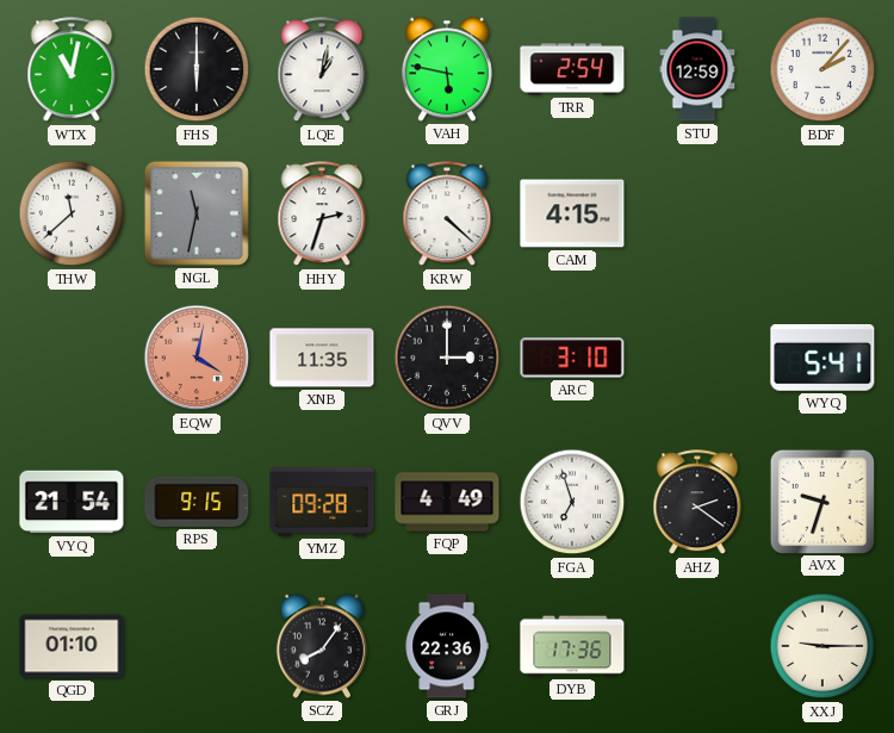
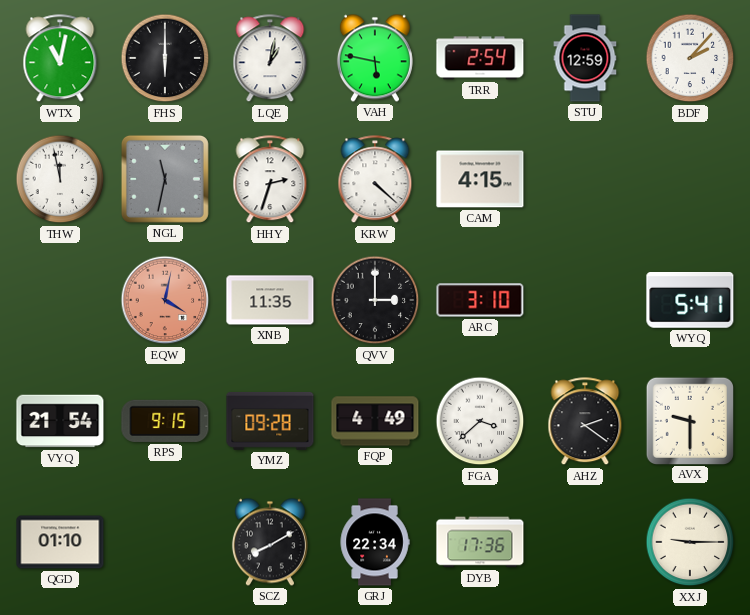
THW: 11:38 -> 11:58
FGA: 6:57 -> 3:38
AVX: 9:33 -> 9:30
SCZ: 8:06 -> 8:10
GRJ: 22:36 -> 22:34
